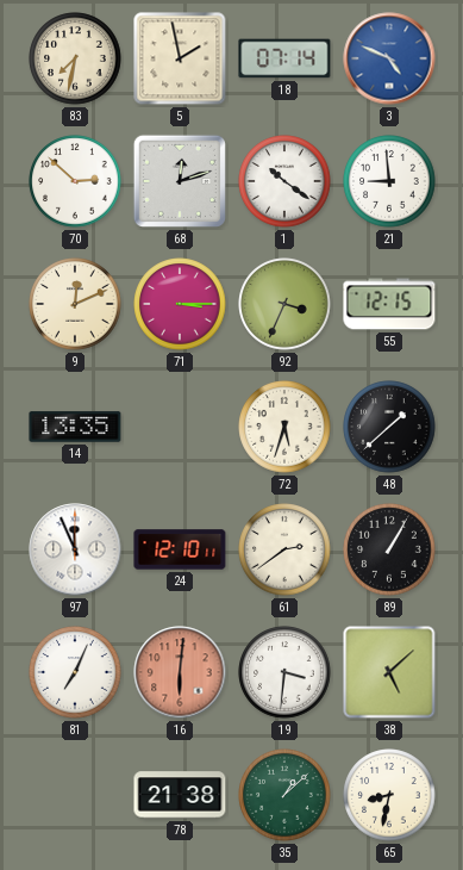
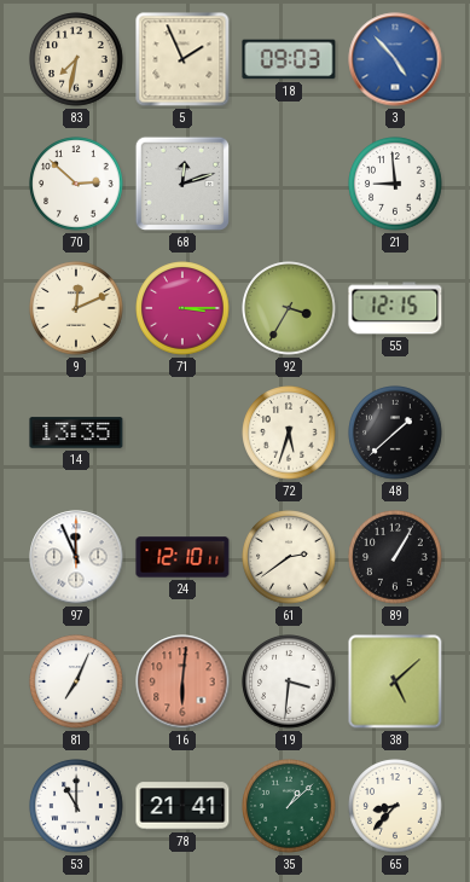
5: 1:58 -> 1:56
18: 07:14 -> 09:03
3: 4:49 -> 4:53
1: 10:21 -> none
92: 3:34 -> 3:35
53: none -> 11:00
78: 21:38 -> 21:41
65: 8:32 -> 8:37
